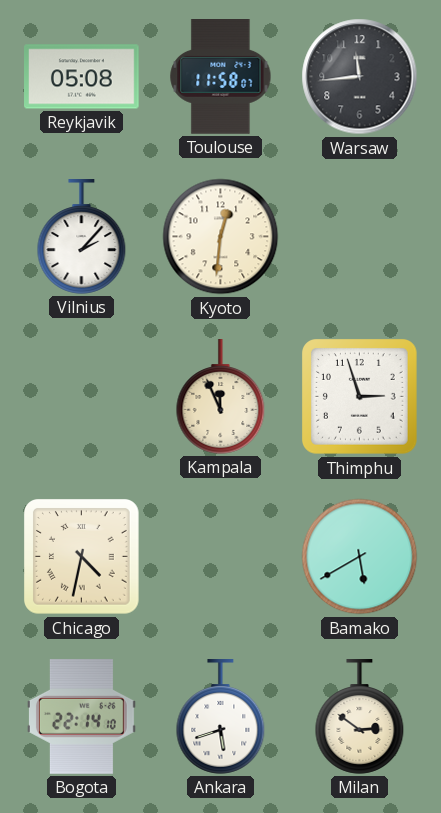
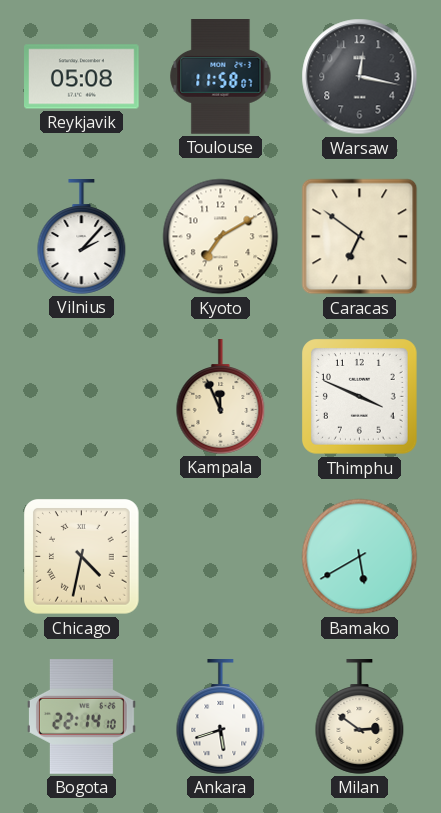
Warsaw: 11:44 -> 12:17
Kyoto: 12:31 -> 7:10
Caracas: none -> 6:51
Thimphu: 2:57 -> 3:49
